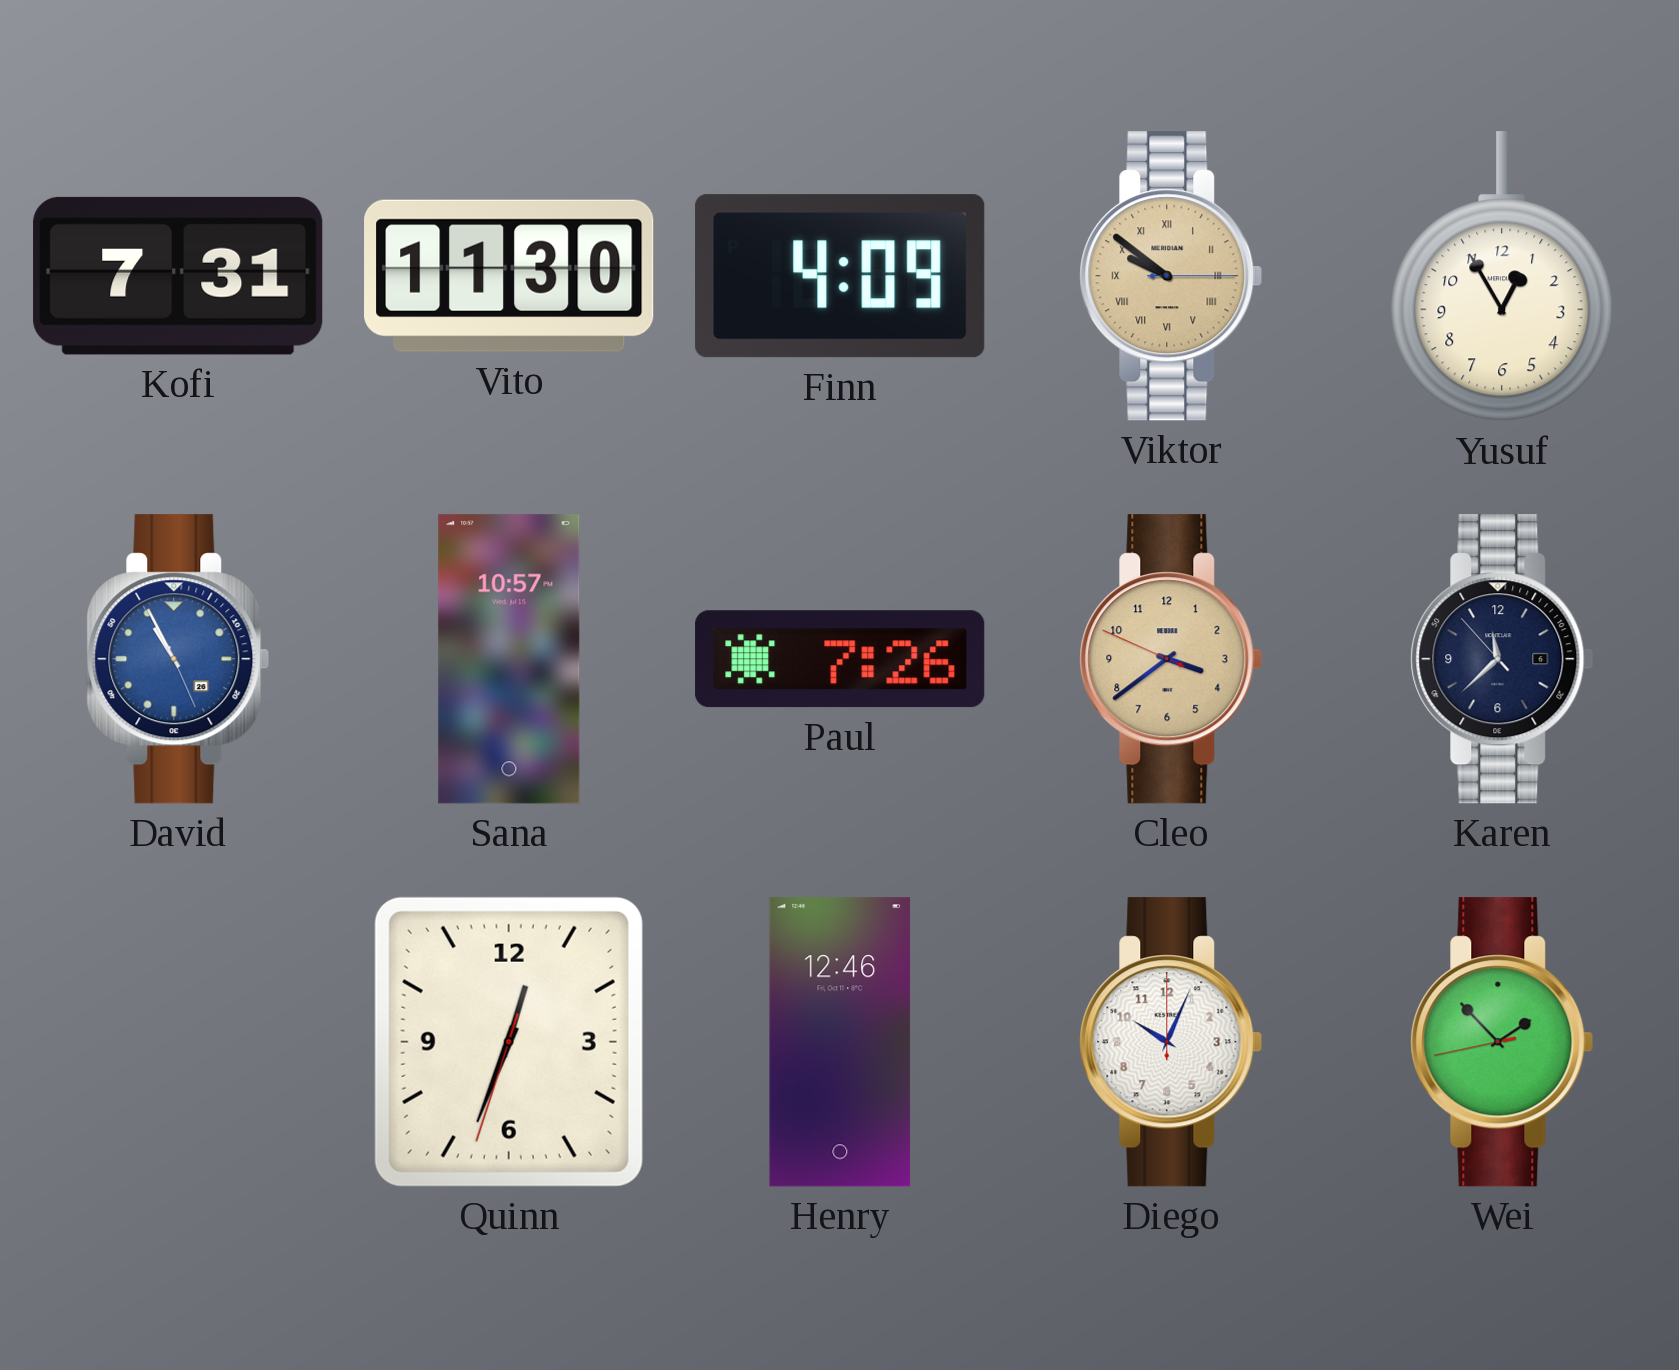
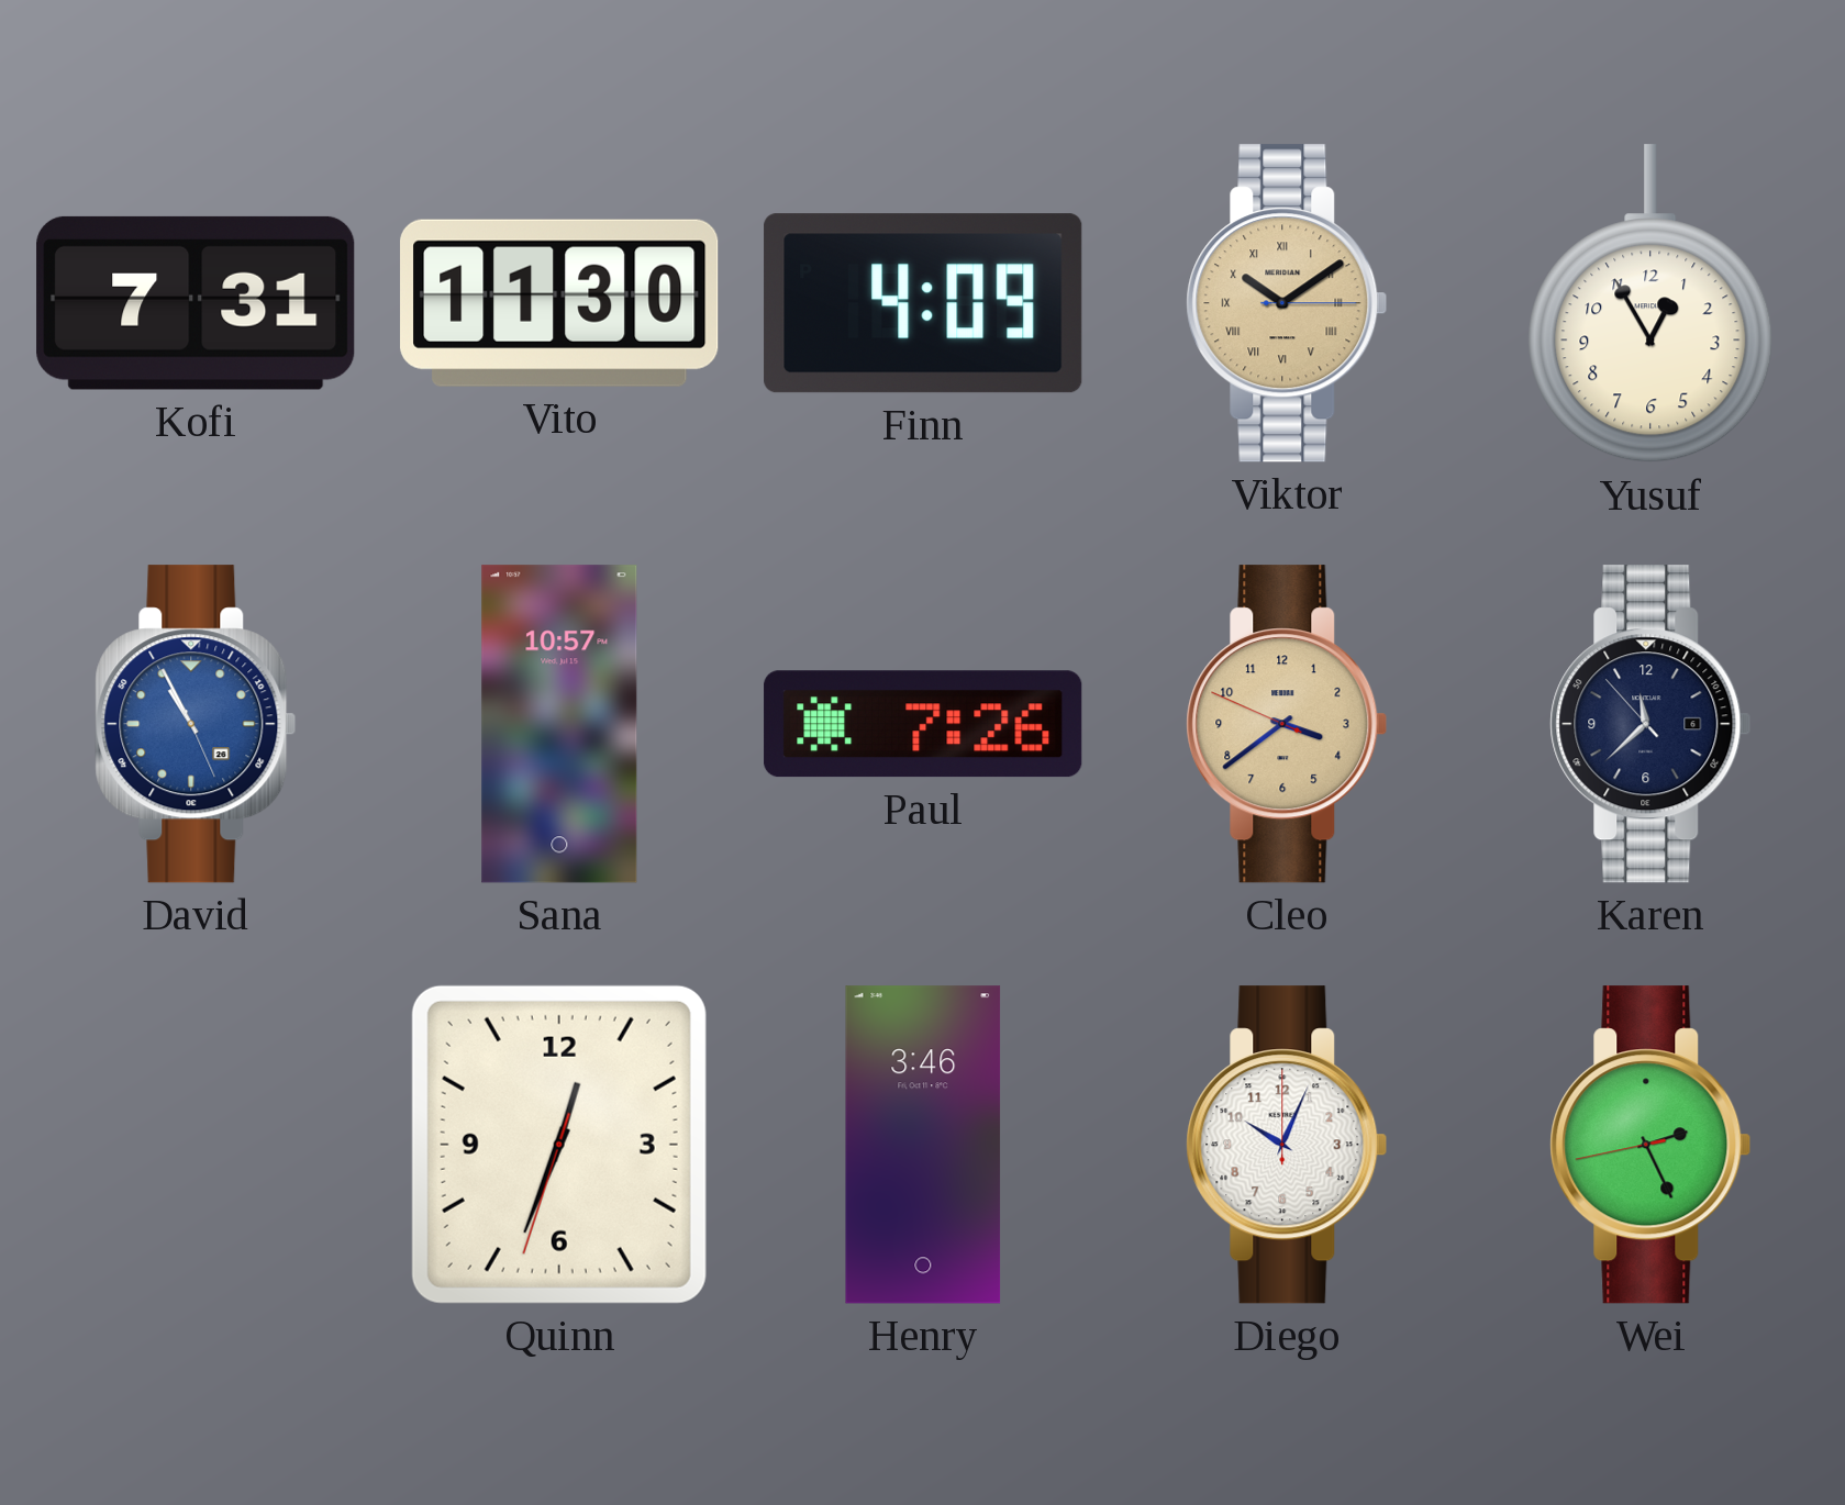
Viktor: 9:51 -> 10:09
Henry: 12:46 -> 3:46
Wei: 1:52 -> 2:25
